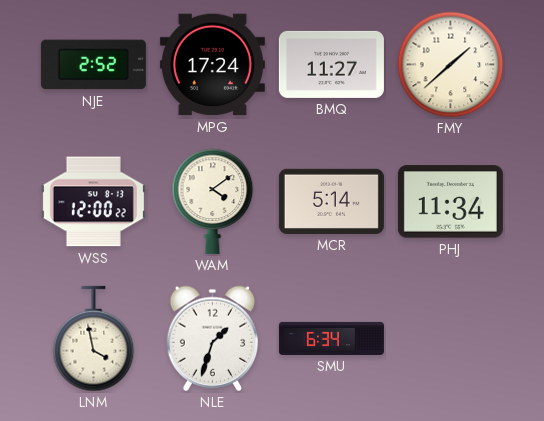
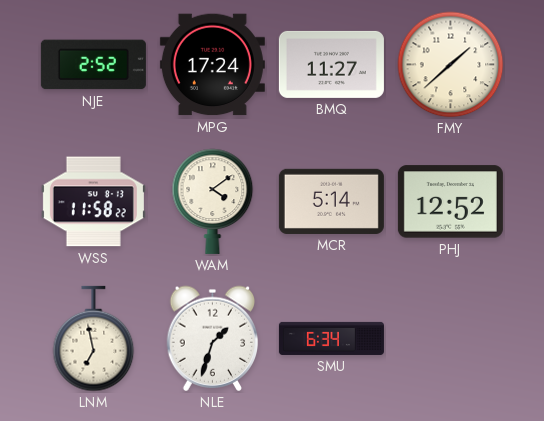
WSS: 12:00 -> 11:58
PHJ: 11:34 -> 12:52
LNM: 3:58 -> 6:58
